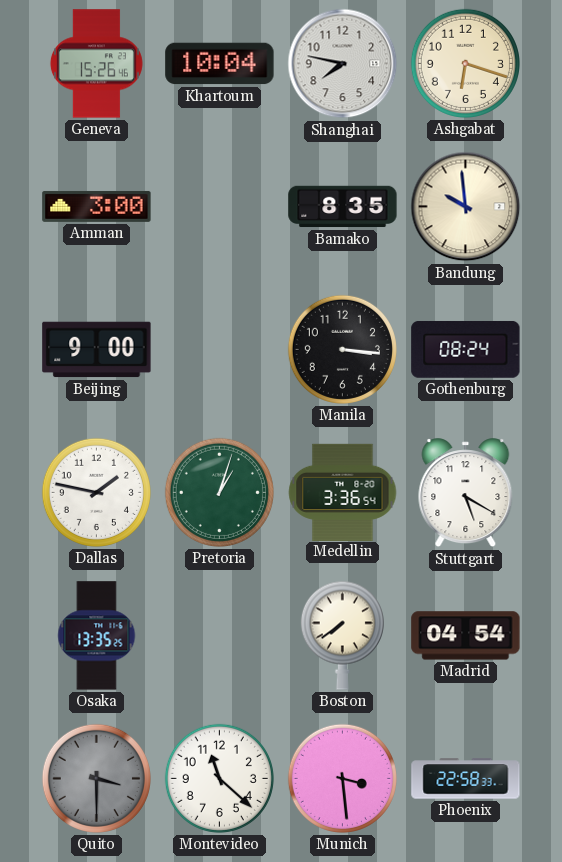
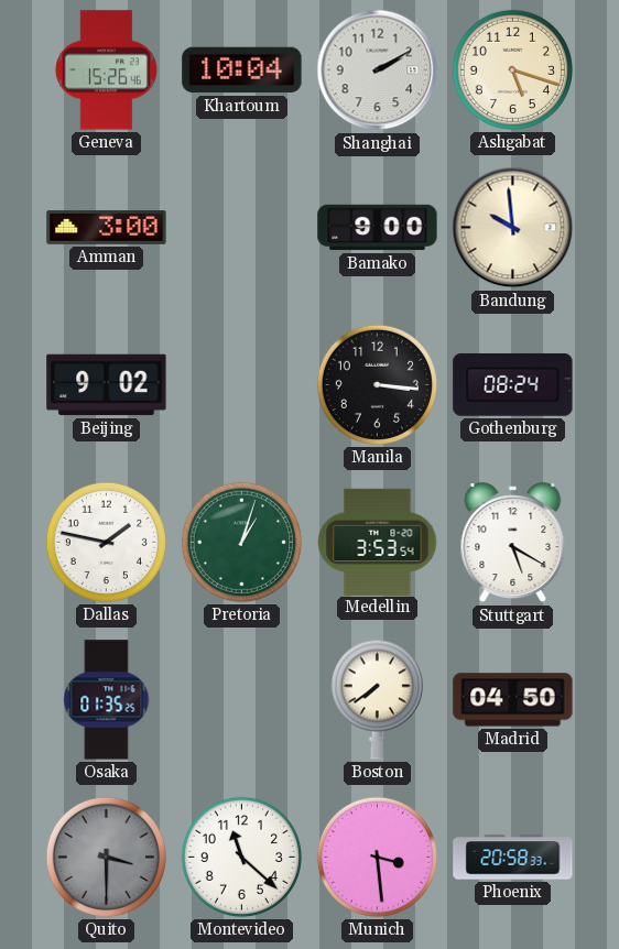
Shanghai: 7:47 -> 2:10
Ashgabat: 6:18 -> 5:18
Bamako: 8:35 -> 9:00
Beijing: 9:00 -> 9:02
Medellin: 3:36 -> 3:53
Osaka: 13:35 -> 01:35
Madrid: 04:54 -> 04:50
Phoenix: 22:58 -> 20:58
